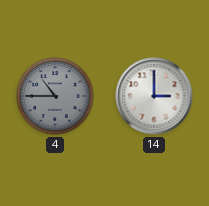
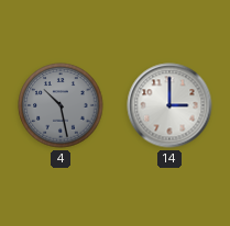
4: 10:45 -> 10:28
